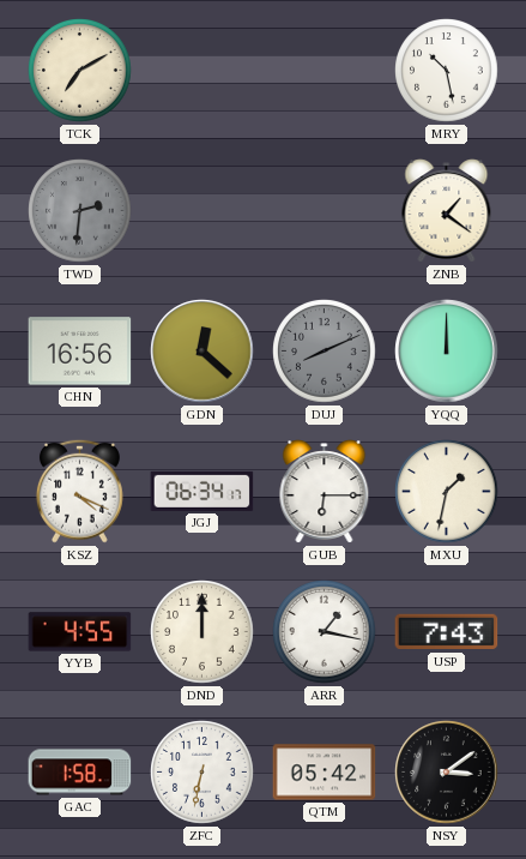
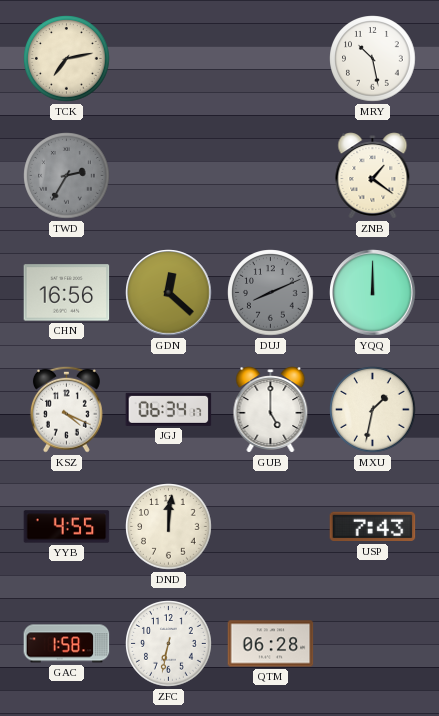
TCK: 7:10 -> 7:13
TWD: 2:31 -> 2:35
GUB: 6:15 -> 5:00
DND: 12:00 -> 12:01
ARR: 1:17 -> none
QTM: 05:42 -> 06:28
NSY: 3:09 -> none
